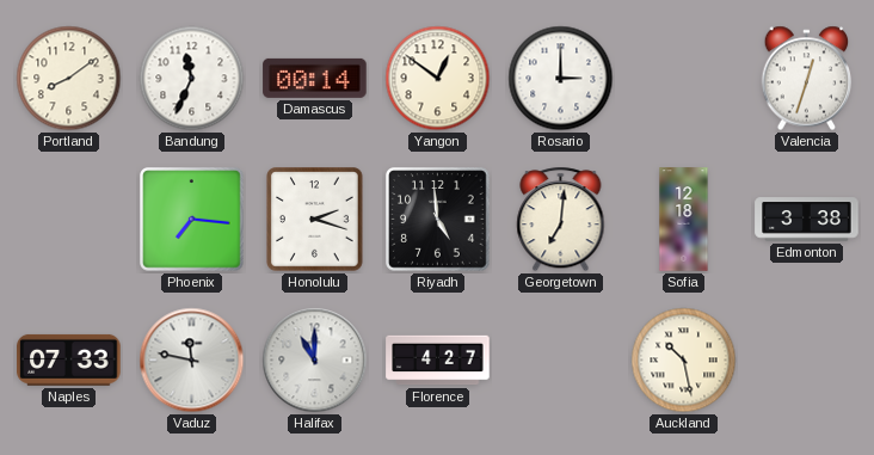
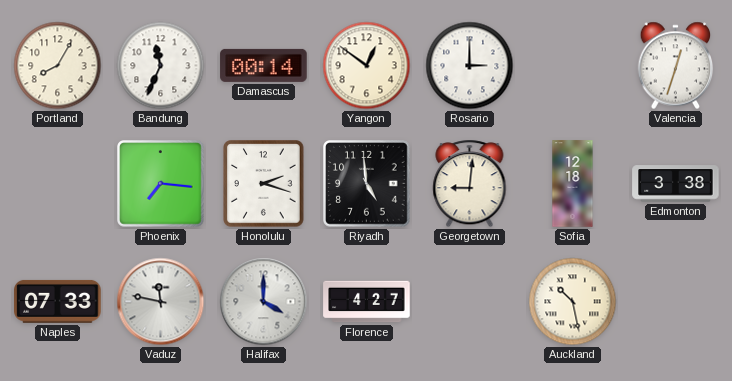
Portland: 8:09 -> 8:05
Georgetown: 7:01 -> 9:01
Halifax: 11:00 -> 4:00
